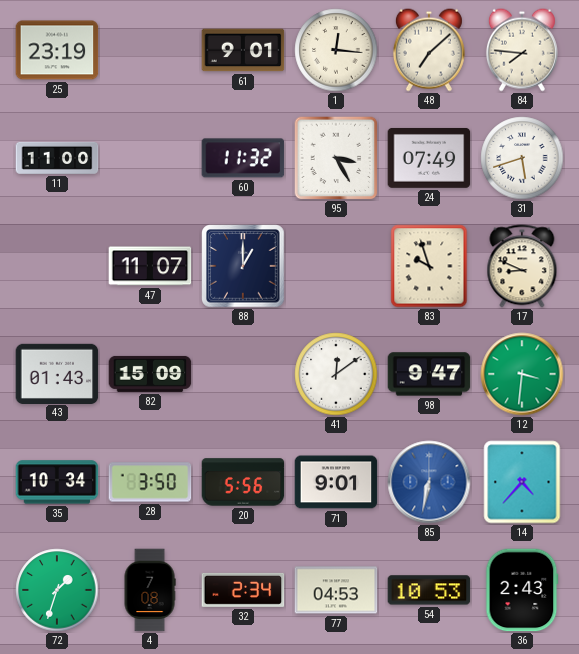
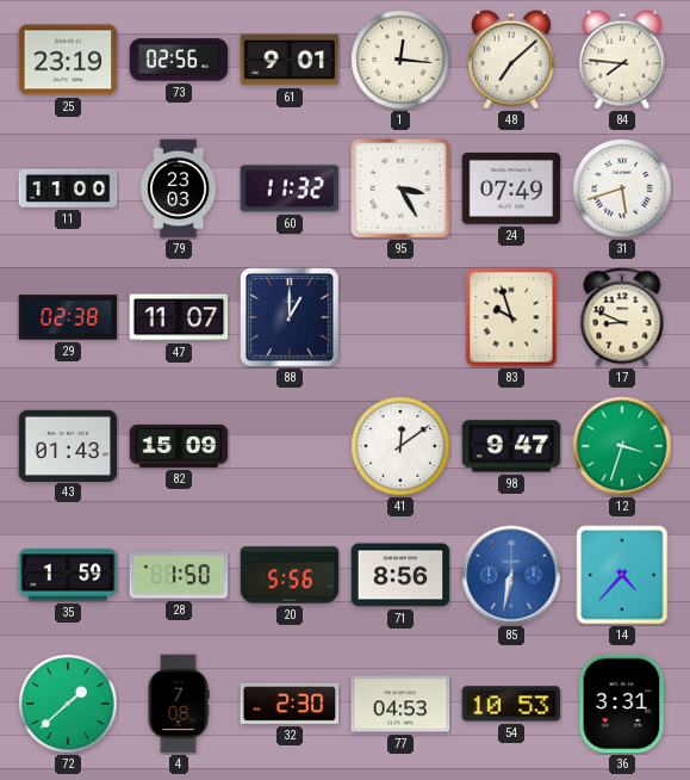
73: none -> 02:56
79: none -> 23:03
29: none -> 02:38
12: 3:31 -> 3:33
35: 10:34 -> 1:59
28: 3:50 -> 1:50
71: 9:01 -> 8:56
72: 1:33 -> 1:38
32: 2:34 -> 2:30
36: 2:43 -> 3:31
